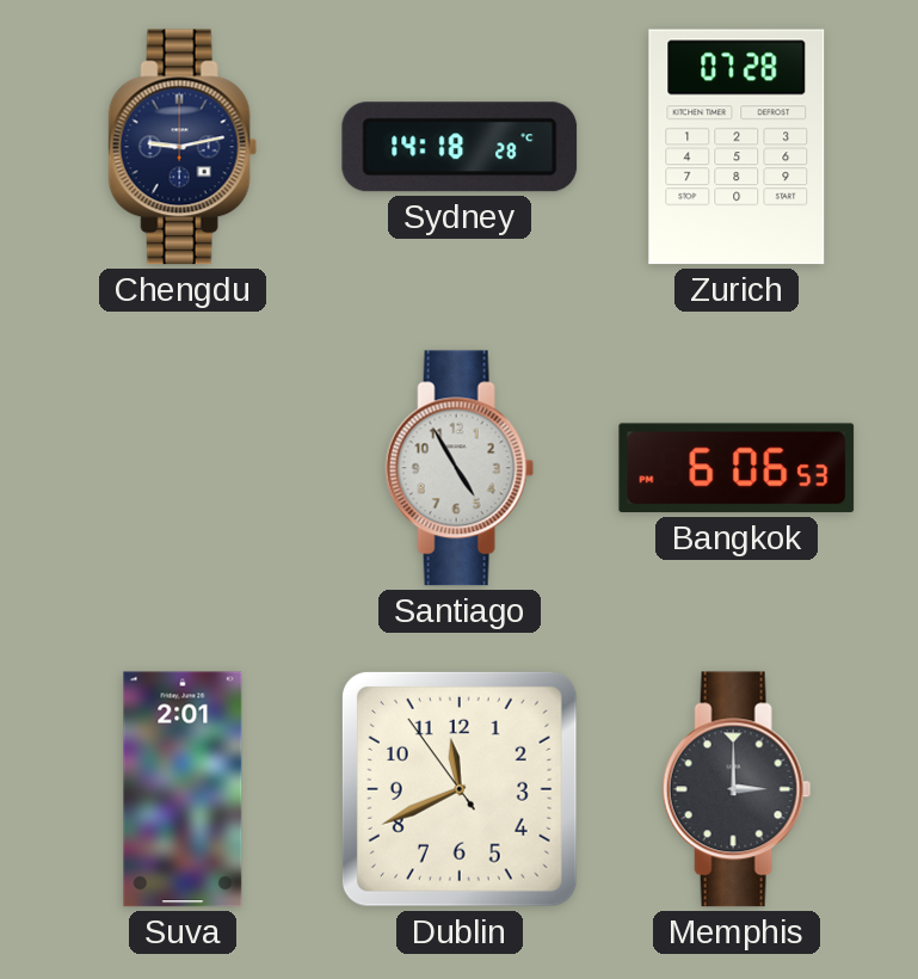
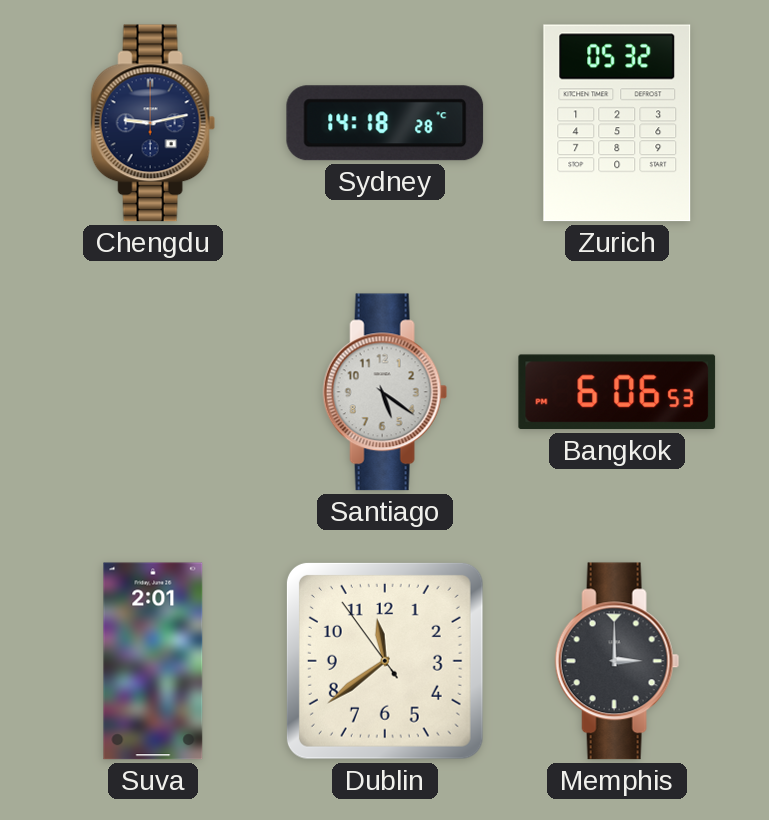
Zurich: 07:28 -> 05:32
Santiago: 4:55 -> 5:21
Dublin: 11:40 -> 11:38
